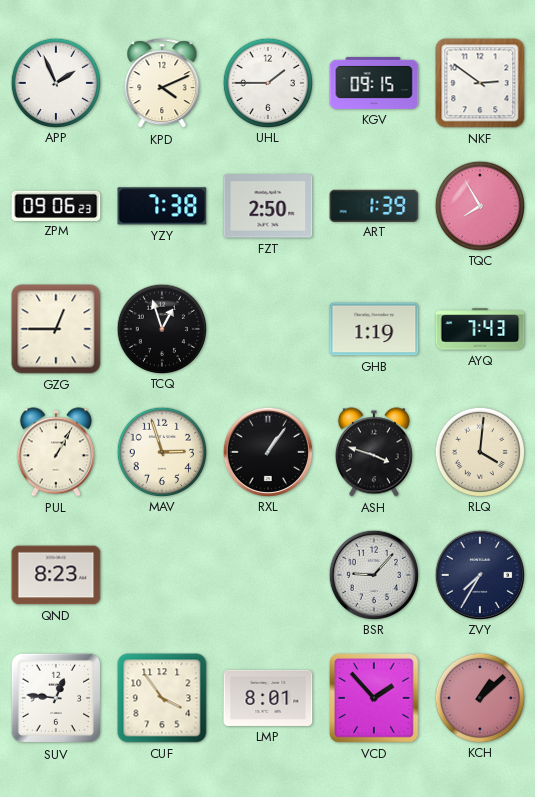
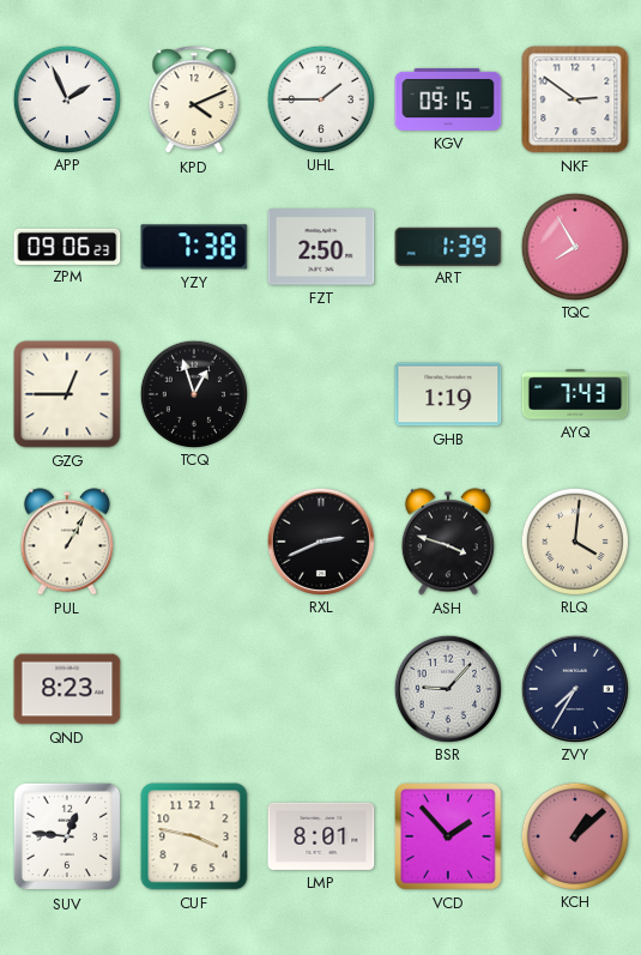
MAV: 2:57 -> none
RXL: 1:06 -> 2:41
CUF: 3:54 -> 3:47
